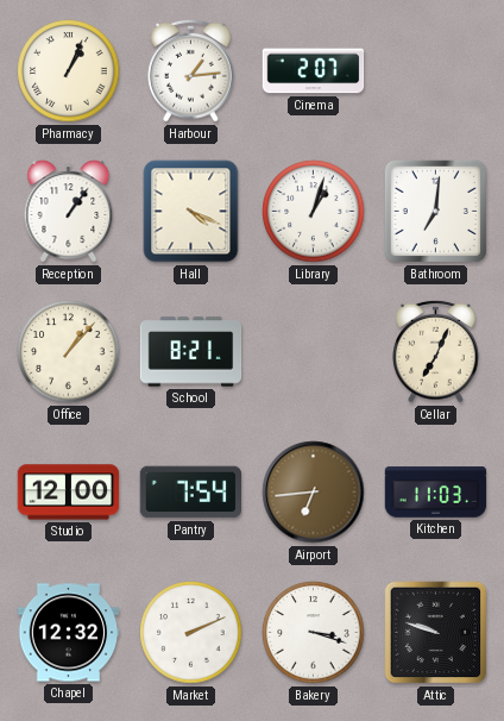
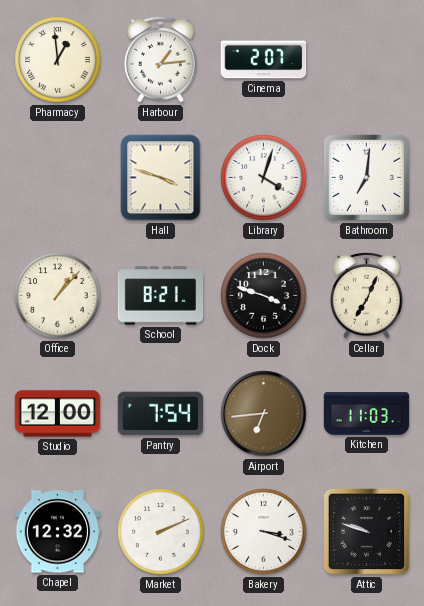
Pharmacy: 1:04 -> 12:59
Reception: 1:06 -> none
Hall: 4:19 -> 3:48
Library: 1:03 -> 4:03
Dock: none -> 3:48
